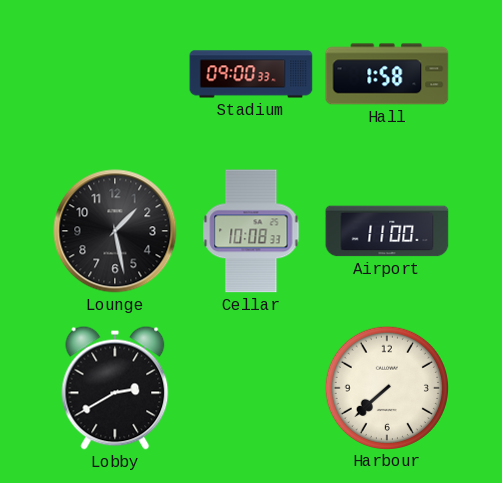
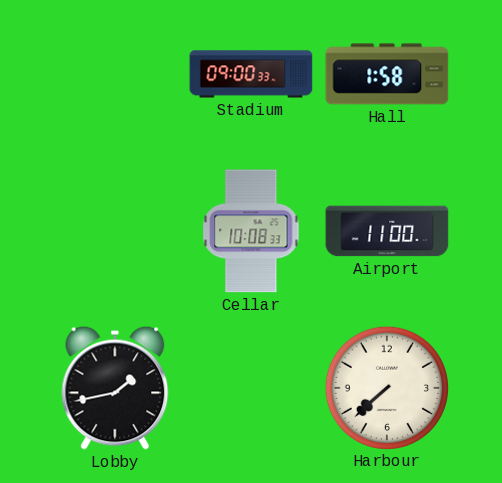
Lounge: 1:28 -> none
Lobby: 2:40 -> 1:43
